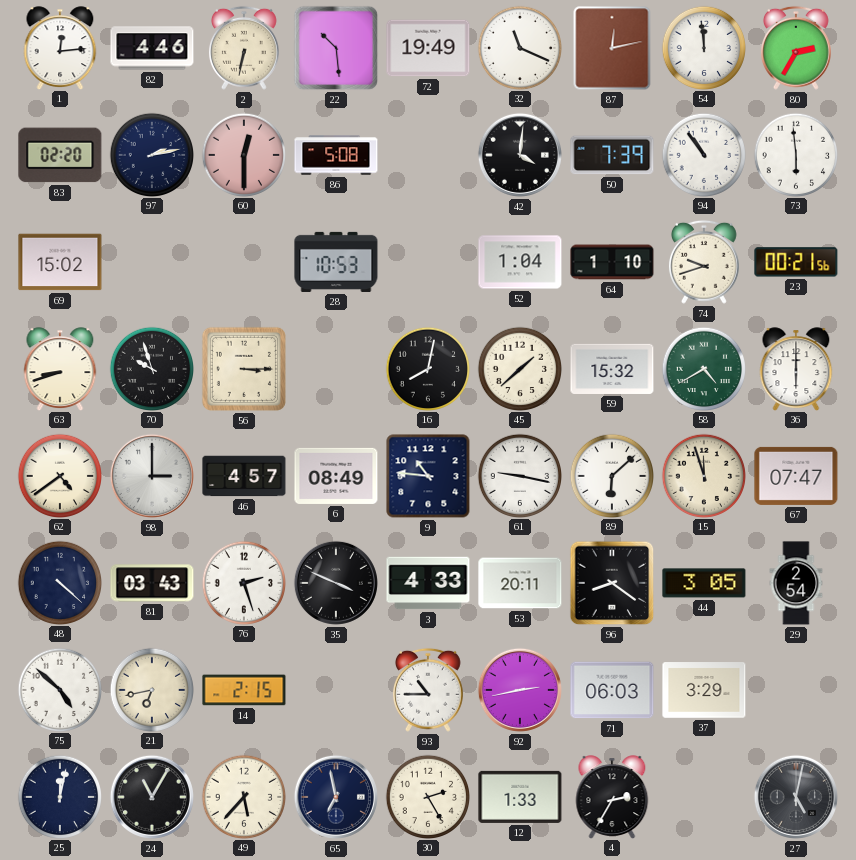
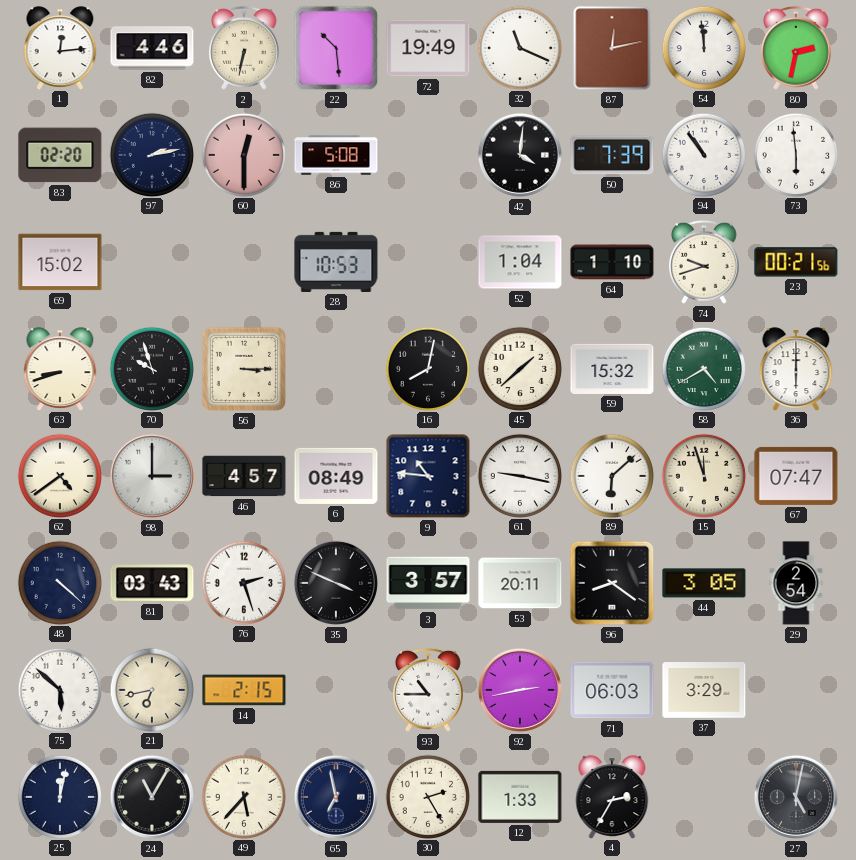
80: 2:35 -> 2:32
3: 4:33 -> 3:57
75: 4:52 -> 5:52
